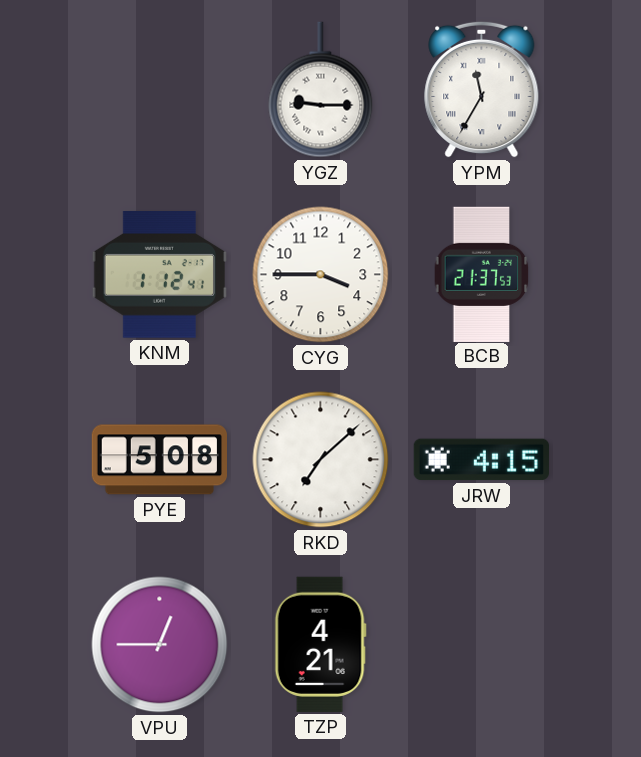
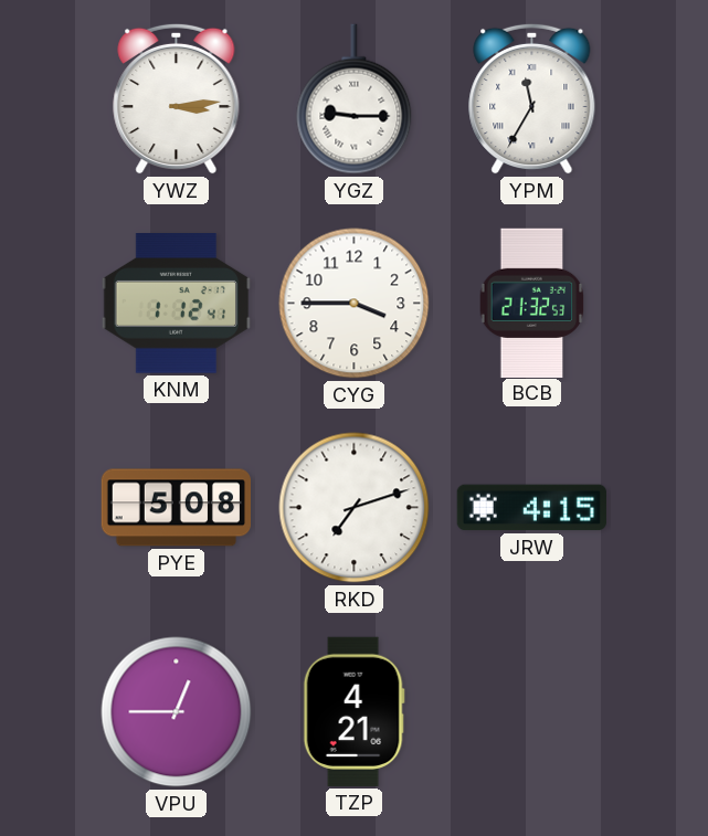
YWZ: none -> 3:14
BCB: 21:37 -> 21:32
RKD: 7:08 -> 7:12
